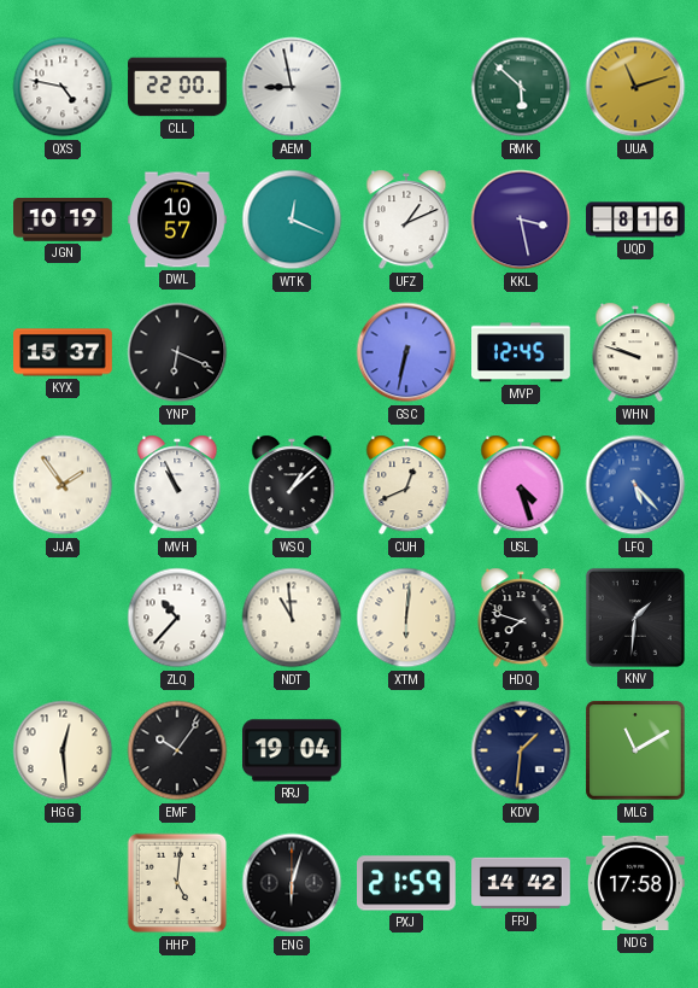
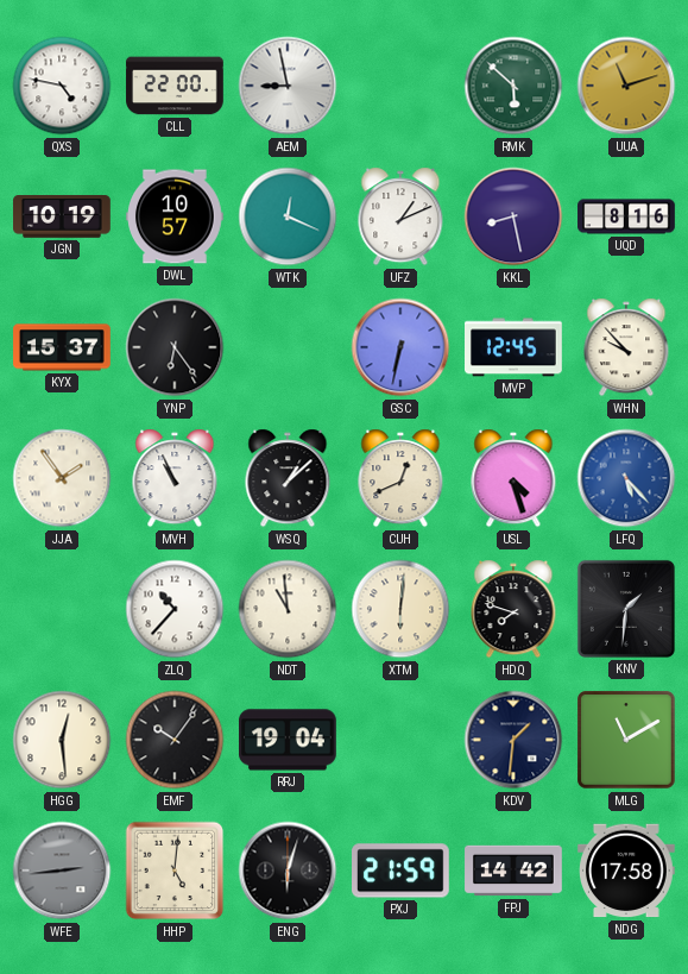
KKL: 3:28 -> 8:28
YNP: 6:19 -> 6:24
WHN: 9:48 -> 9:53
WFE: none -> 2:44
